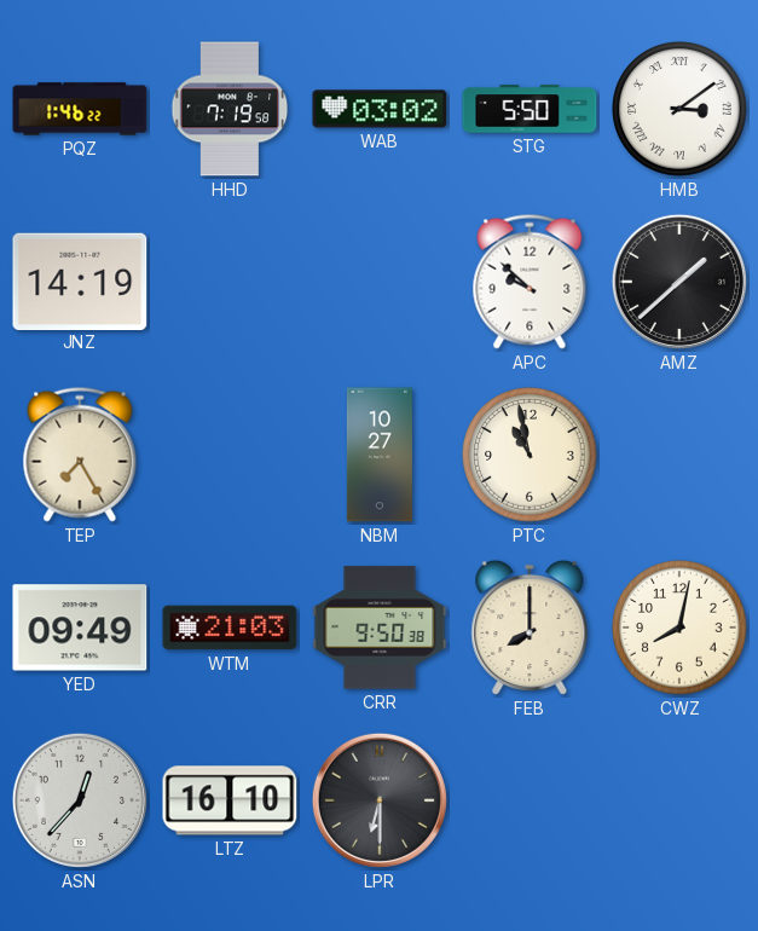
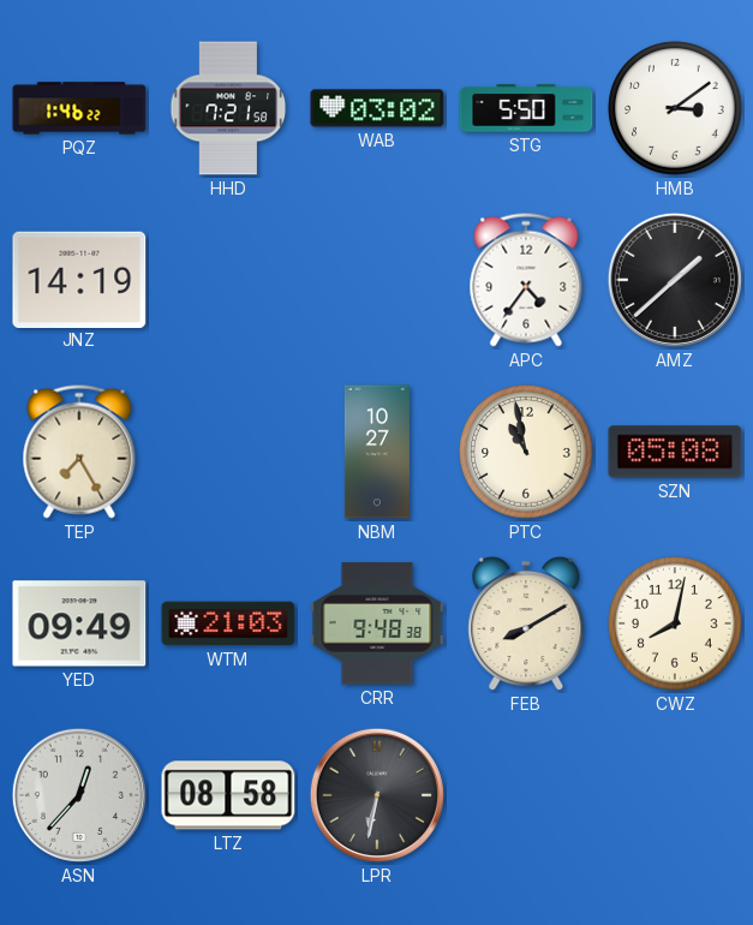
HHD: 7:19 -> 7:21
HMB numerals: Roman -> Arabic
APC: 9:52 -> 4:36
SZN: none -> 05:08
CRR: 9:50 -> 9:48
FEB: 8:00 -> 8:10
LTZ: 16:10 -> 08:58
LPR: 6:30 -> 6:32
